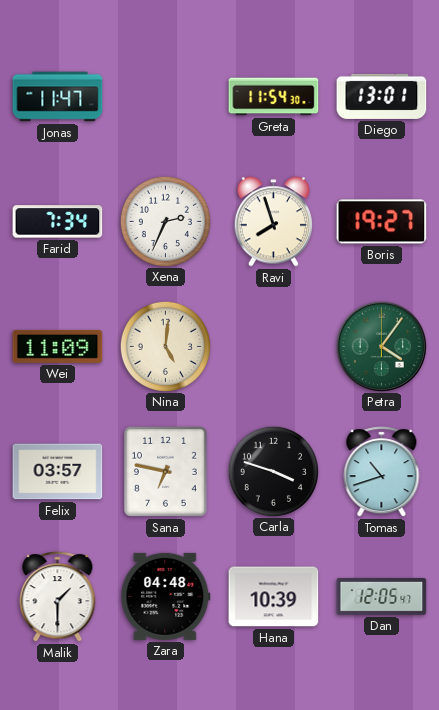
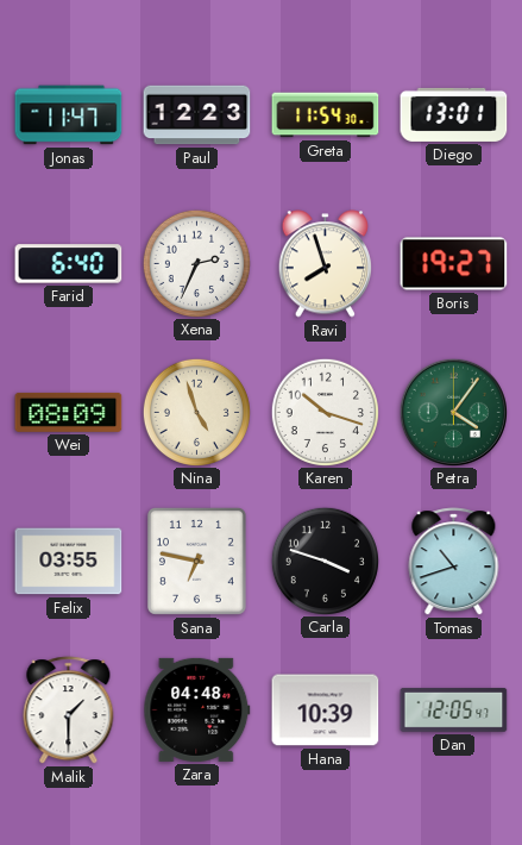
Paul: none -> 12:23
Farid: 7:34 -> 6:40
Wei: 11:09 -> 08:09
Nina: 5:01 -> 4:57
Karen: none -> 10:18
Felix: 03:57 -> 03:55
